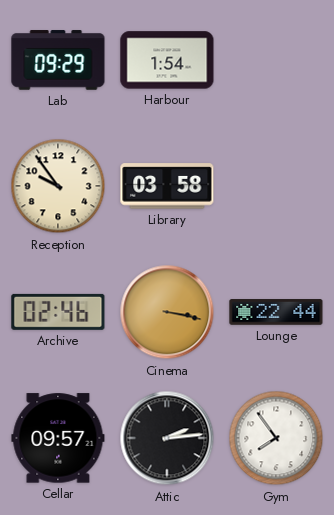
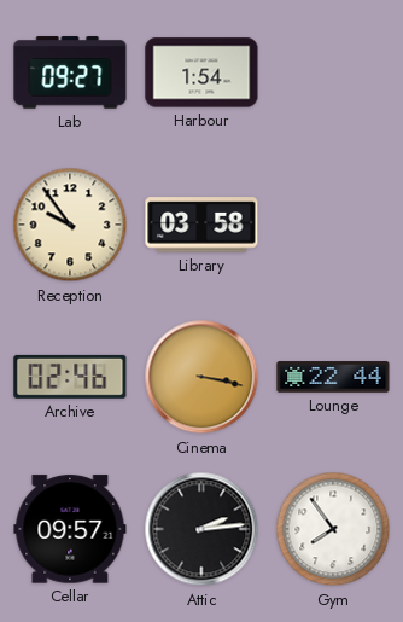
Lab: 09:29 -> 09:27
